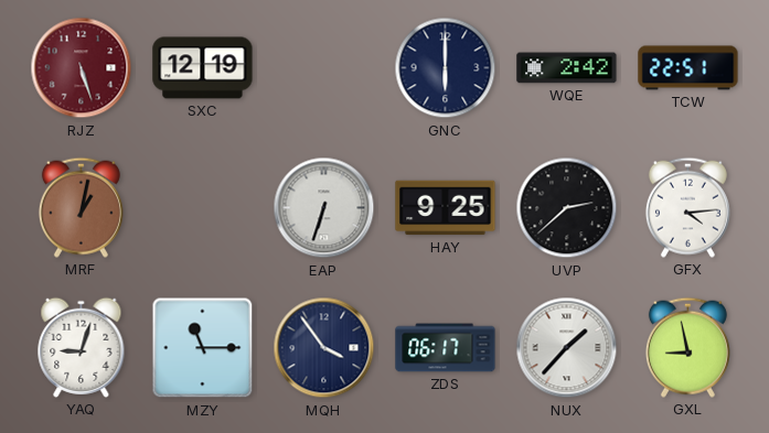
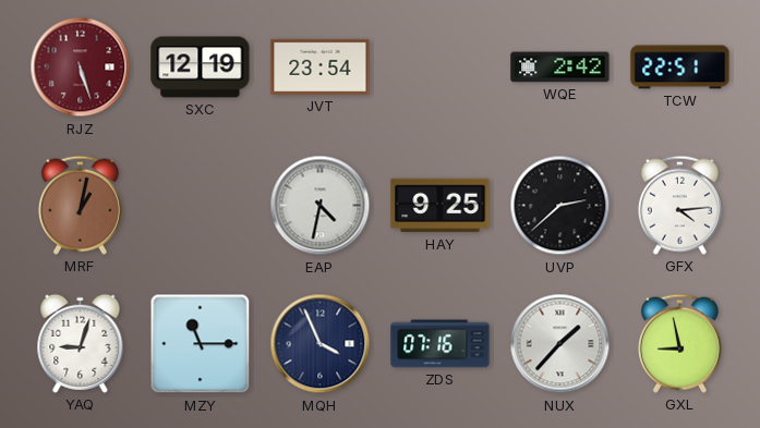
JVT: none -> 23:54
GNC: 6:00 -> none
EAP: 6:33 -> 4:32
MQH: 3:54 -> 3:56
ZDS: 06:17 -> 07:16
